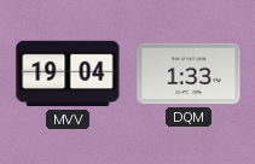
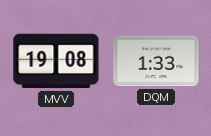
MVV: 19:04 -> 19:08
